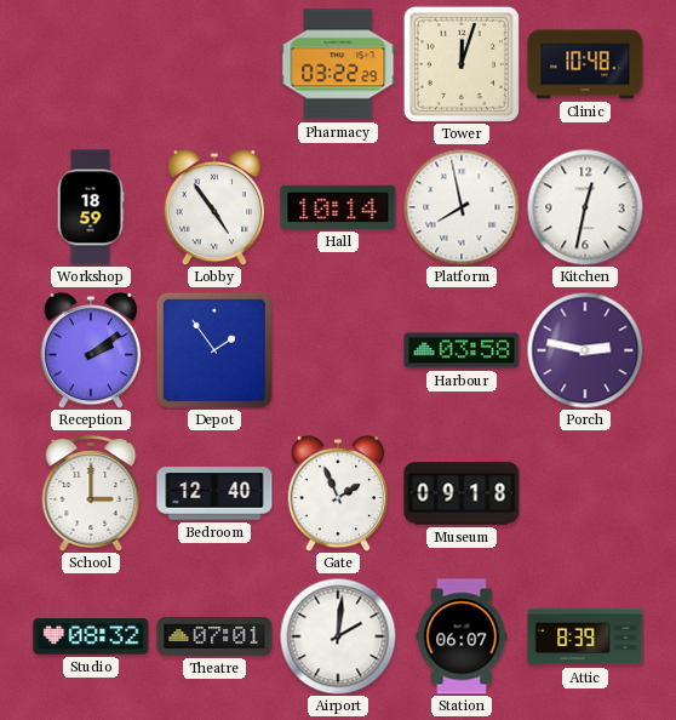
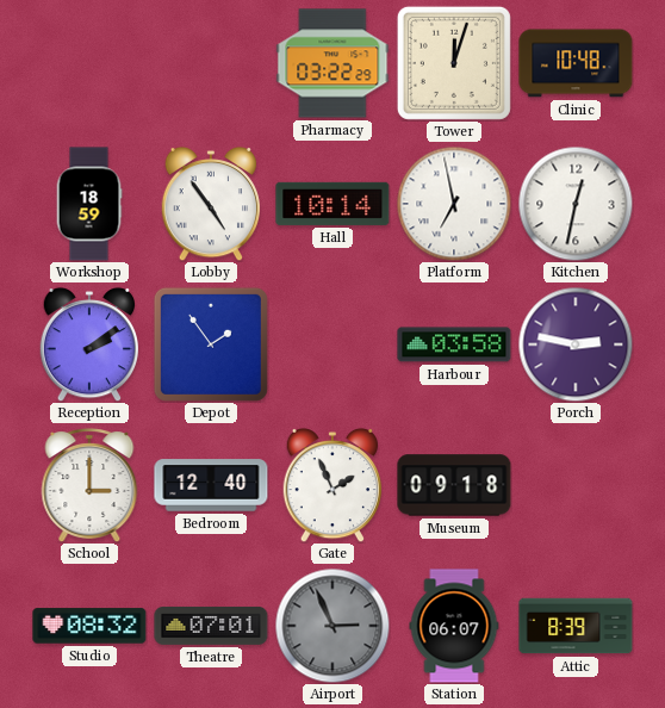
Platform: 7:58 -> 6:58
Airport: 2:01 -> 2:56
Airport dial: white -> grey
